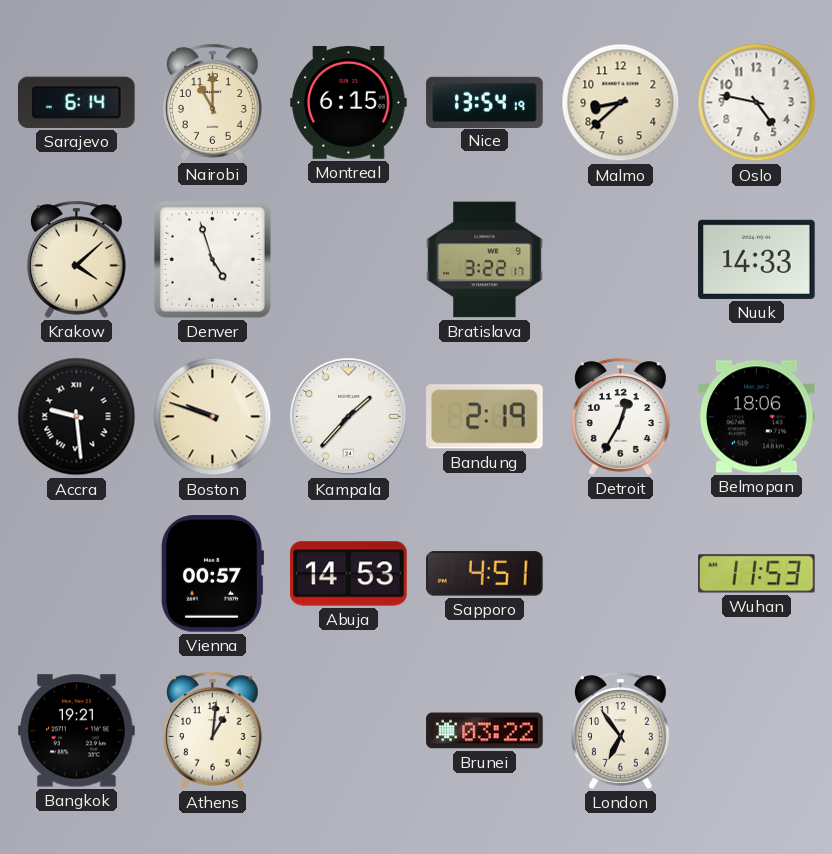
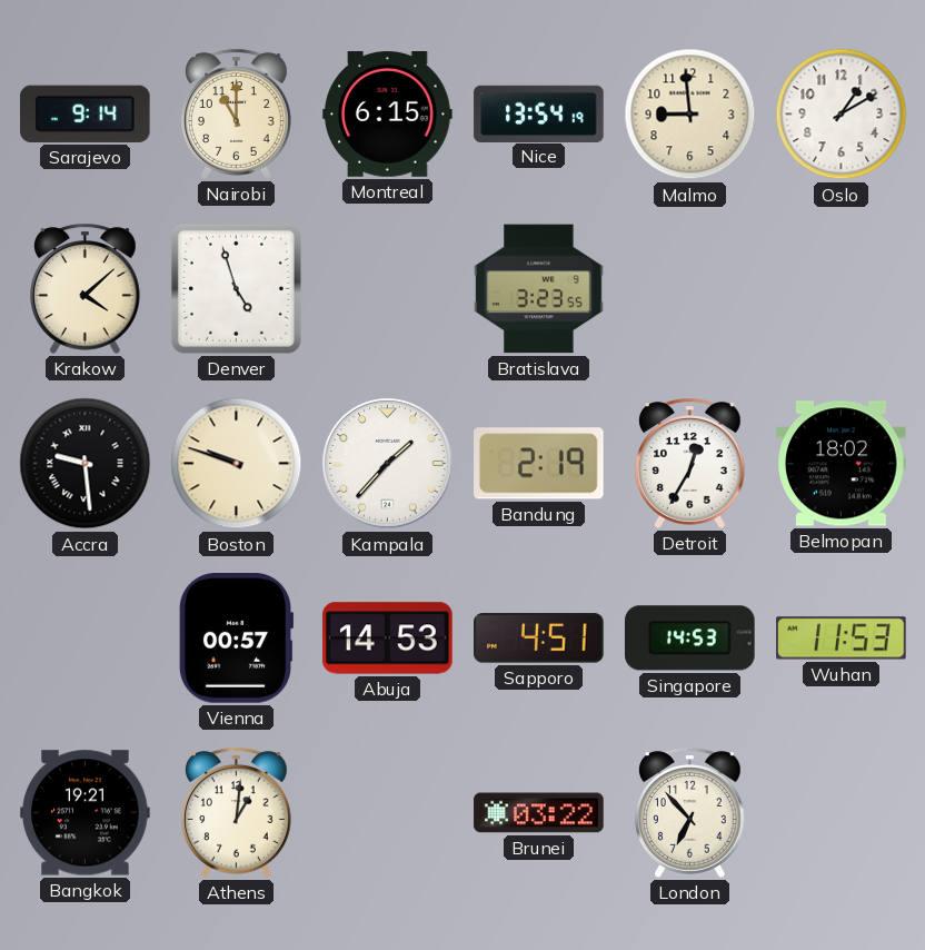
Sarajevo: 6:14 -> 9:14
Malmo: 8:38 -> 8:59
Oslo: 4:47 -> 1:10
Bratislava: 3:22 -> 3:23
Nuuk: 14:33 -> none
Belmopan: 18:06 -> 18:02
Singapore: none -> 14:53
London: 6:54 -> 6:53
